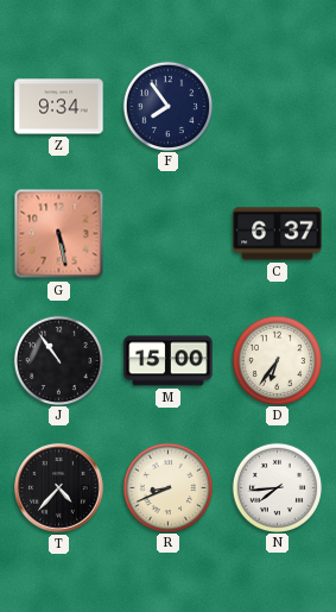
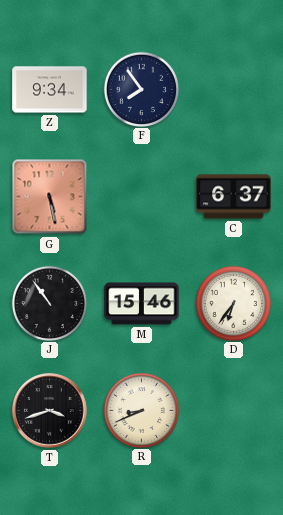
M: 15:00 -> 15:46
T: 4:37 -> 3:42
N: 7:44 -> none
